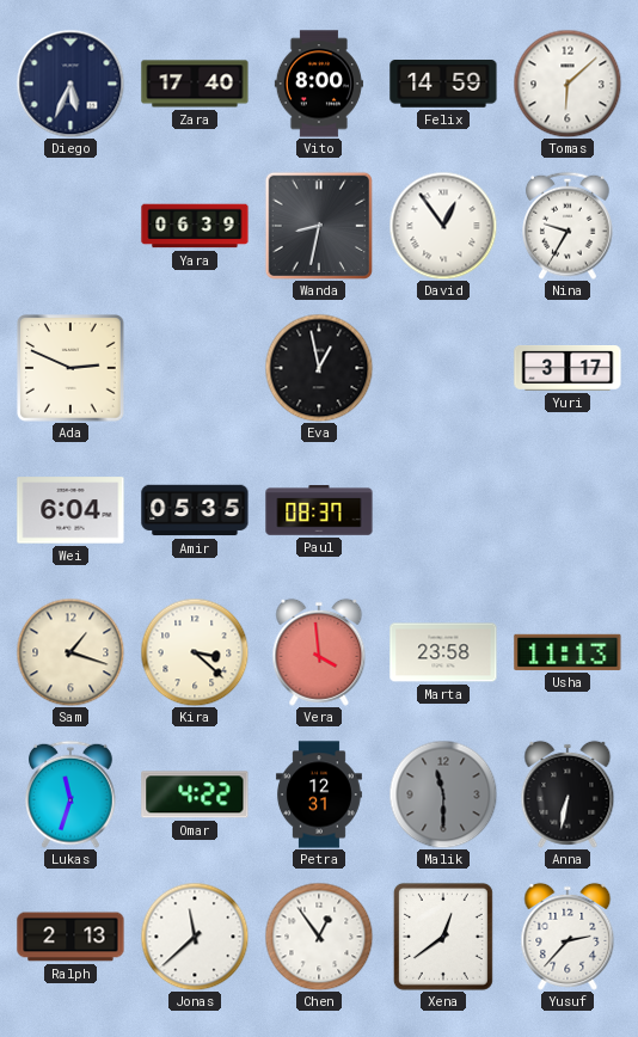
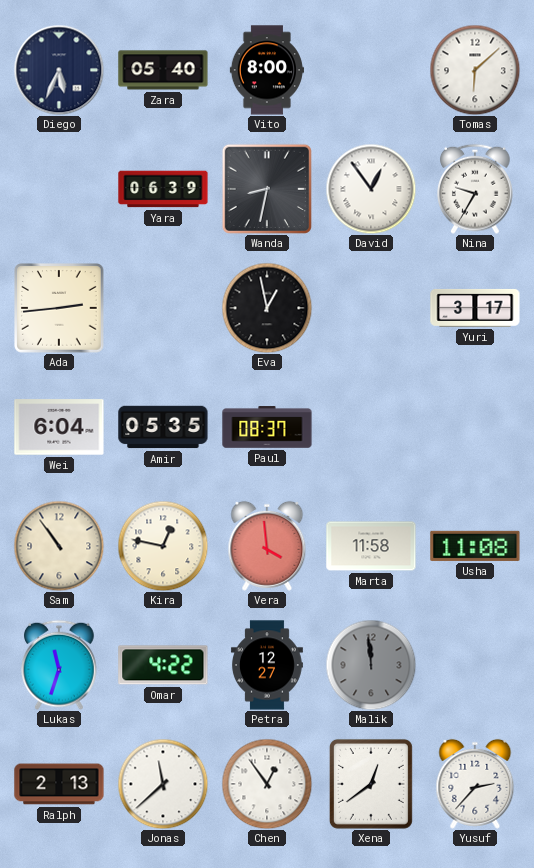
Zara: 17:40 -> 05:40
Felix: 14:59 -> none
Ada: 2:49 -> 2:44
Sam: 1:18 -> 10:54
Kira: 3:22 -> 12:47
Marta: 23:58 -> 11:58
Usha: 11:13 -> 11:08
Petra: 12:31 -> 12:27
Malik: 11:30 -> 11:59
Anna: 6:32 -> none
